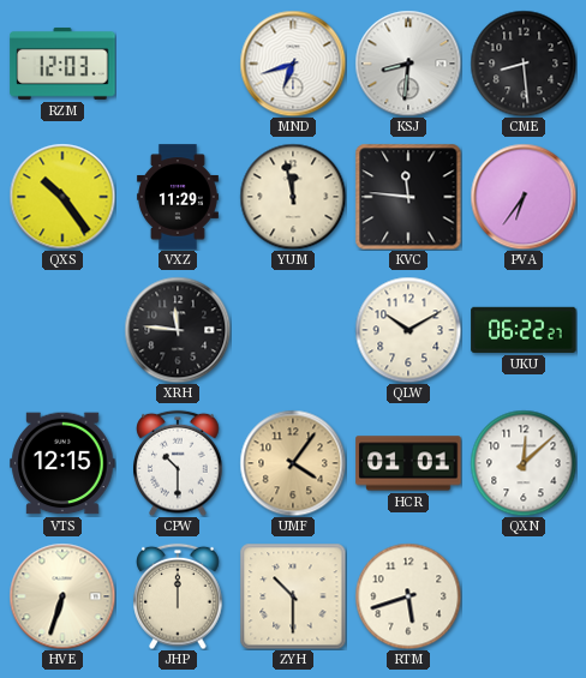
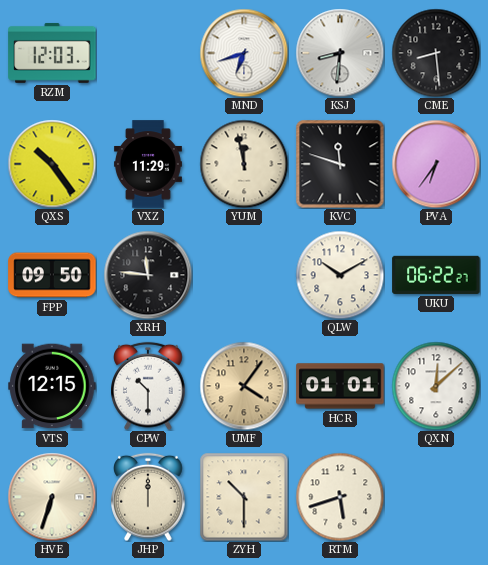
KVC: 11:46 -> 11:48
FPP: none -> 09:50
